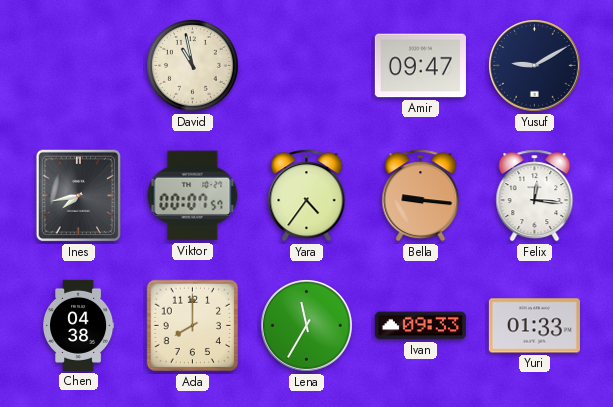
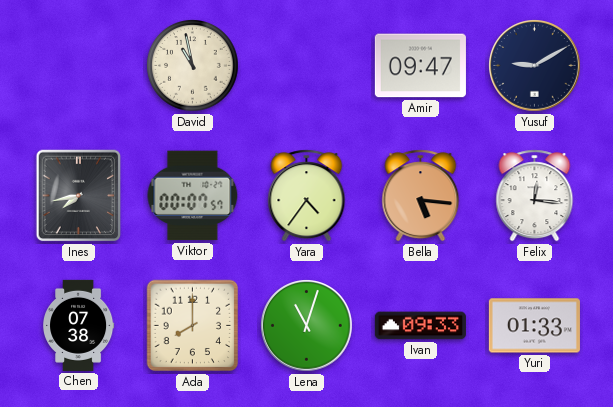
Bella: 9:16 -> 5:16
Chen: 04:38 -> 07:38
Lena: 11:35 -> 11:03
